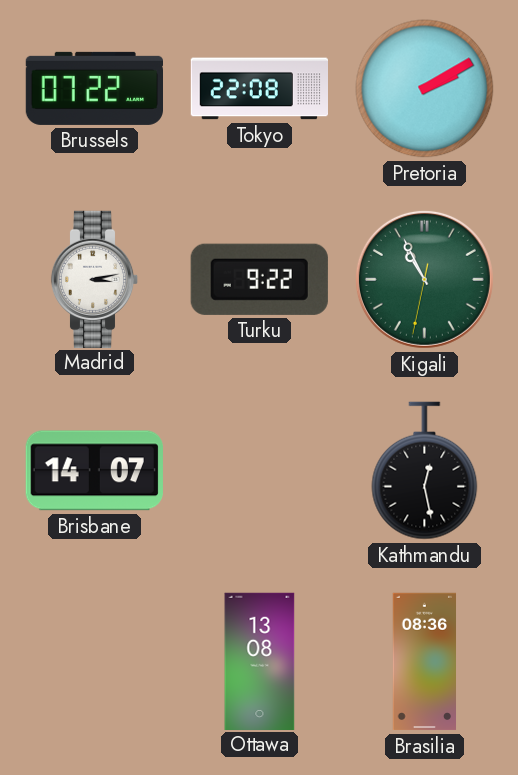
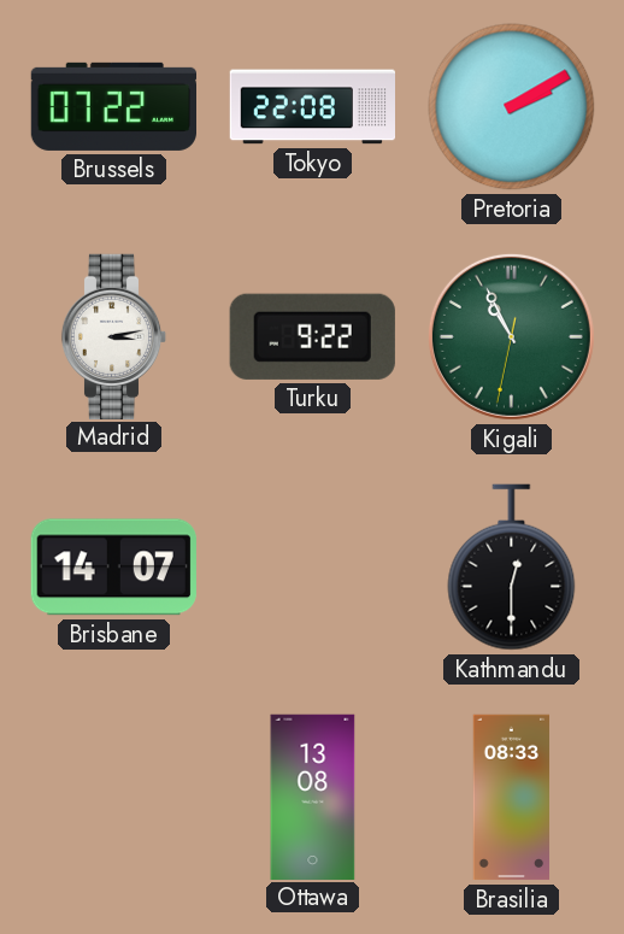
Kathmandu: 12:28 -> 12:30
Brasilia: 08:36 -> 08:33
